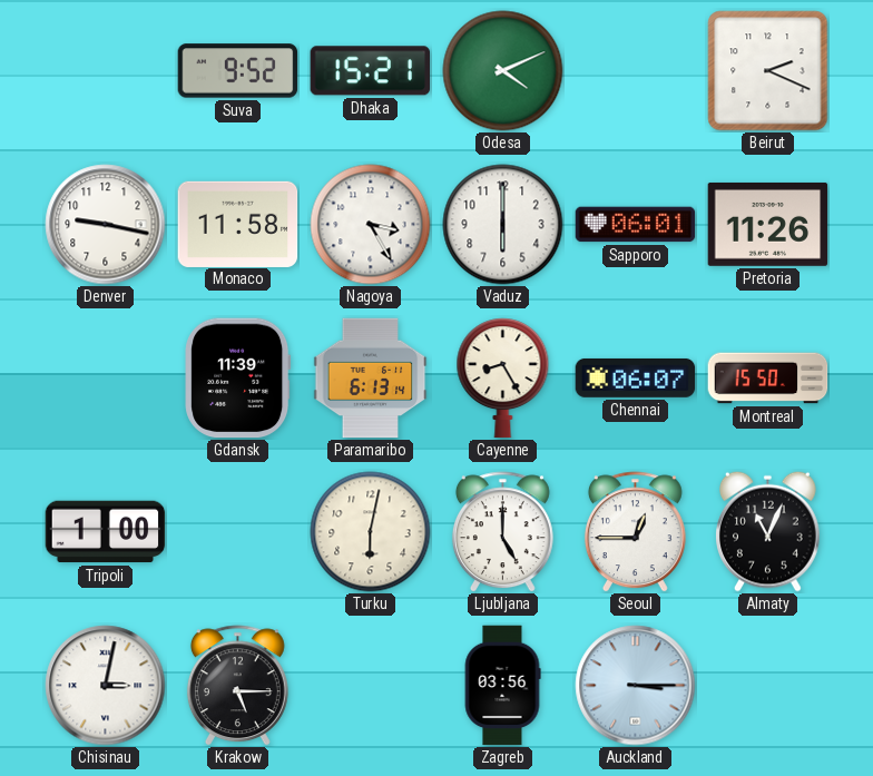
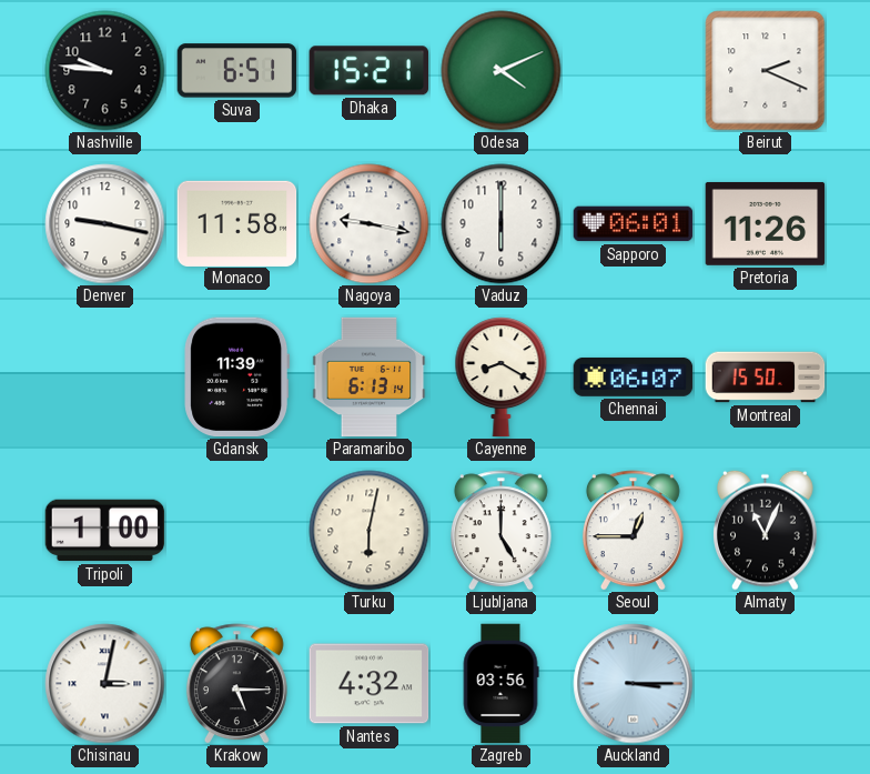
Nashville: none -> 9:46
Suva: 9:52 -> 6:51
Nagoya: 3:25 -> 9:17
Cayenne: 8:25 -> 8:20
Nantes: none -> 4:32
